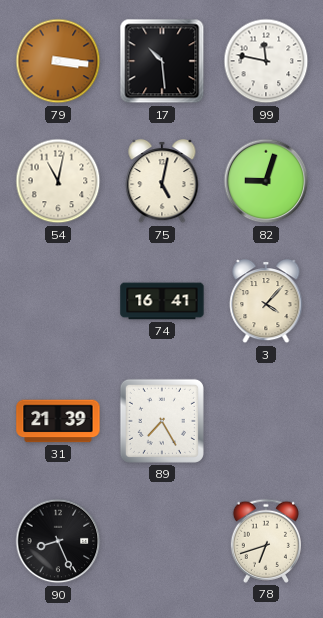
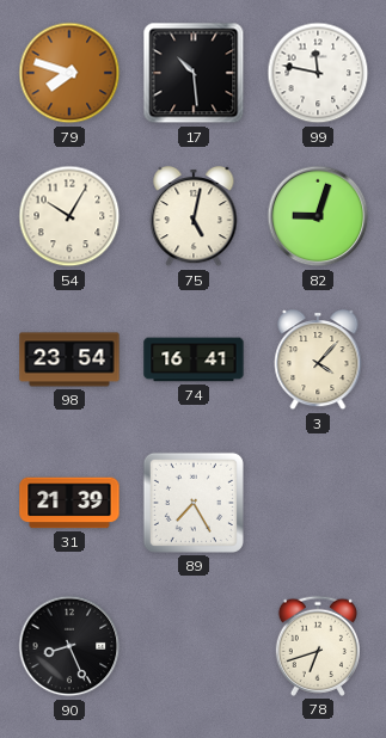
79: 3:16 -> 7:48
54: 11:02 -> 10:05
98: none -> 23:54
